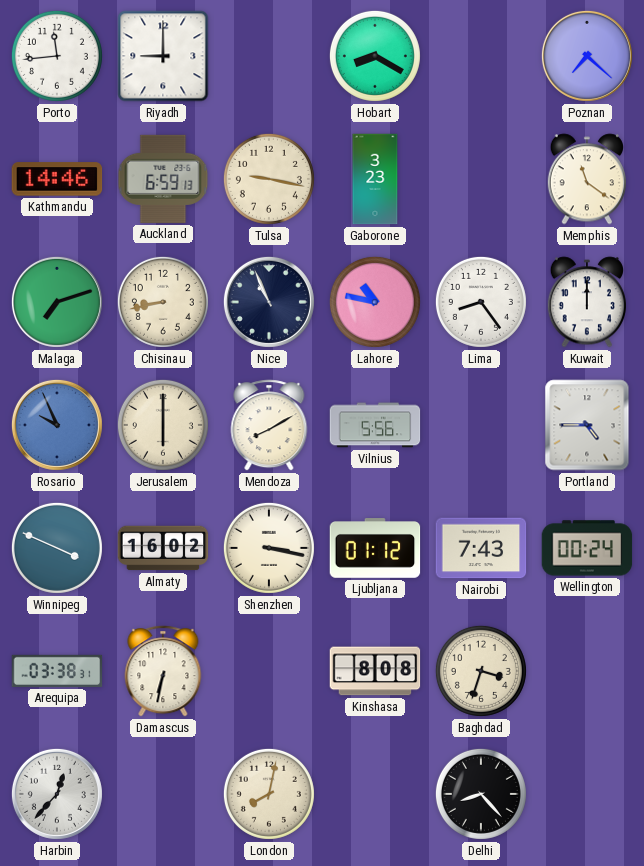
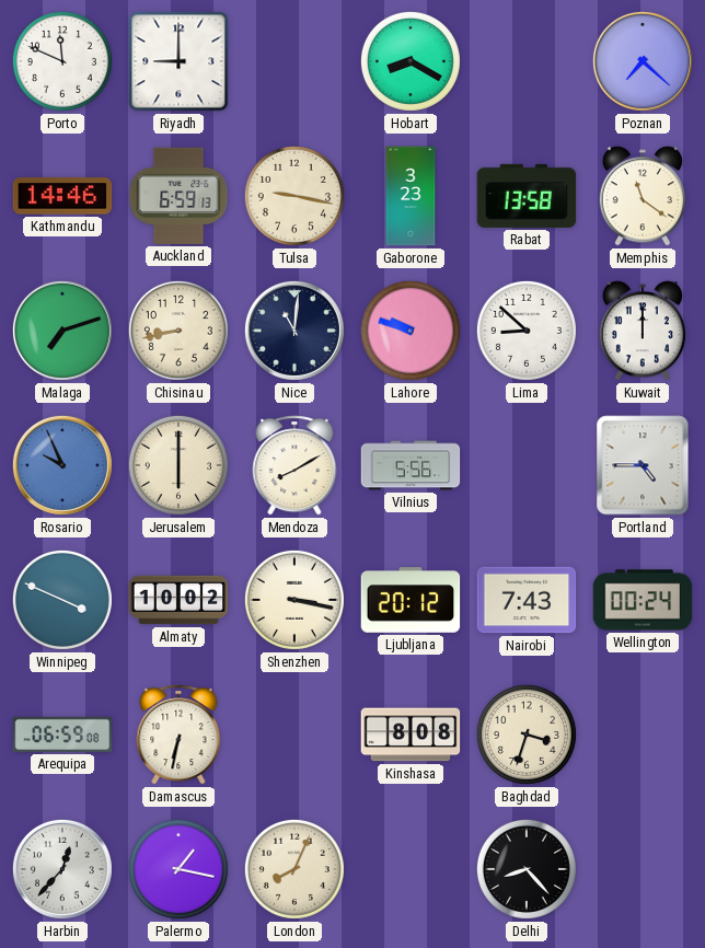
Porto: 11:44 -> 11:49
Rabat: none -> 13:58
Nice: 10:56 -> 11:01
Lahore: 10:47 -> 9:48
Lima: 8:24 -> 8:52
Almaty: 16:02 -> 10:02
Ljubljana: 01:12 -> 20:12
Arequipa: 03:38 -> 06:59
Palermo: none -> 1:17
London: 8:02 -> 8:04
